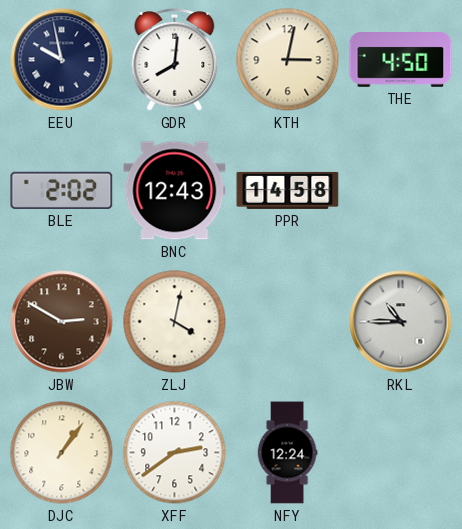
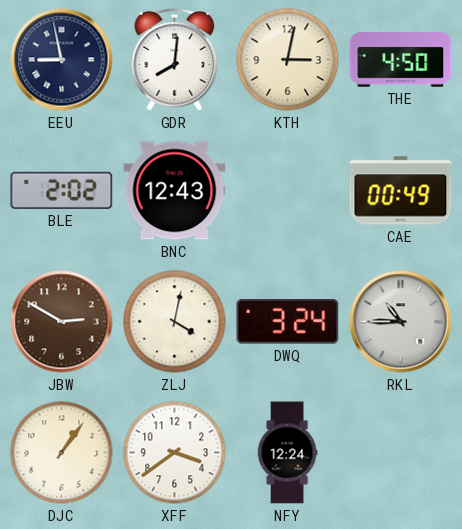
EEU: 9:58 -> 8:58
PPR: 14:58 -> none
CAE: none -> 00:49
DWQ: none -> 3:24
XFF: 2:39 -> 3:39
